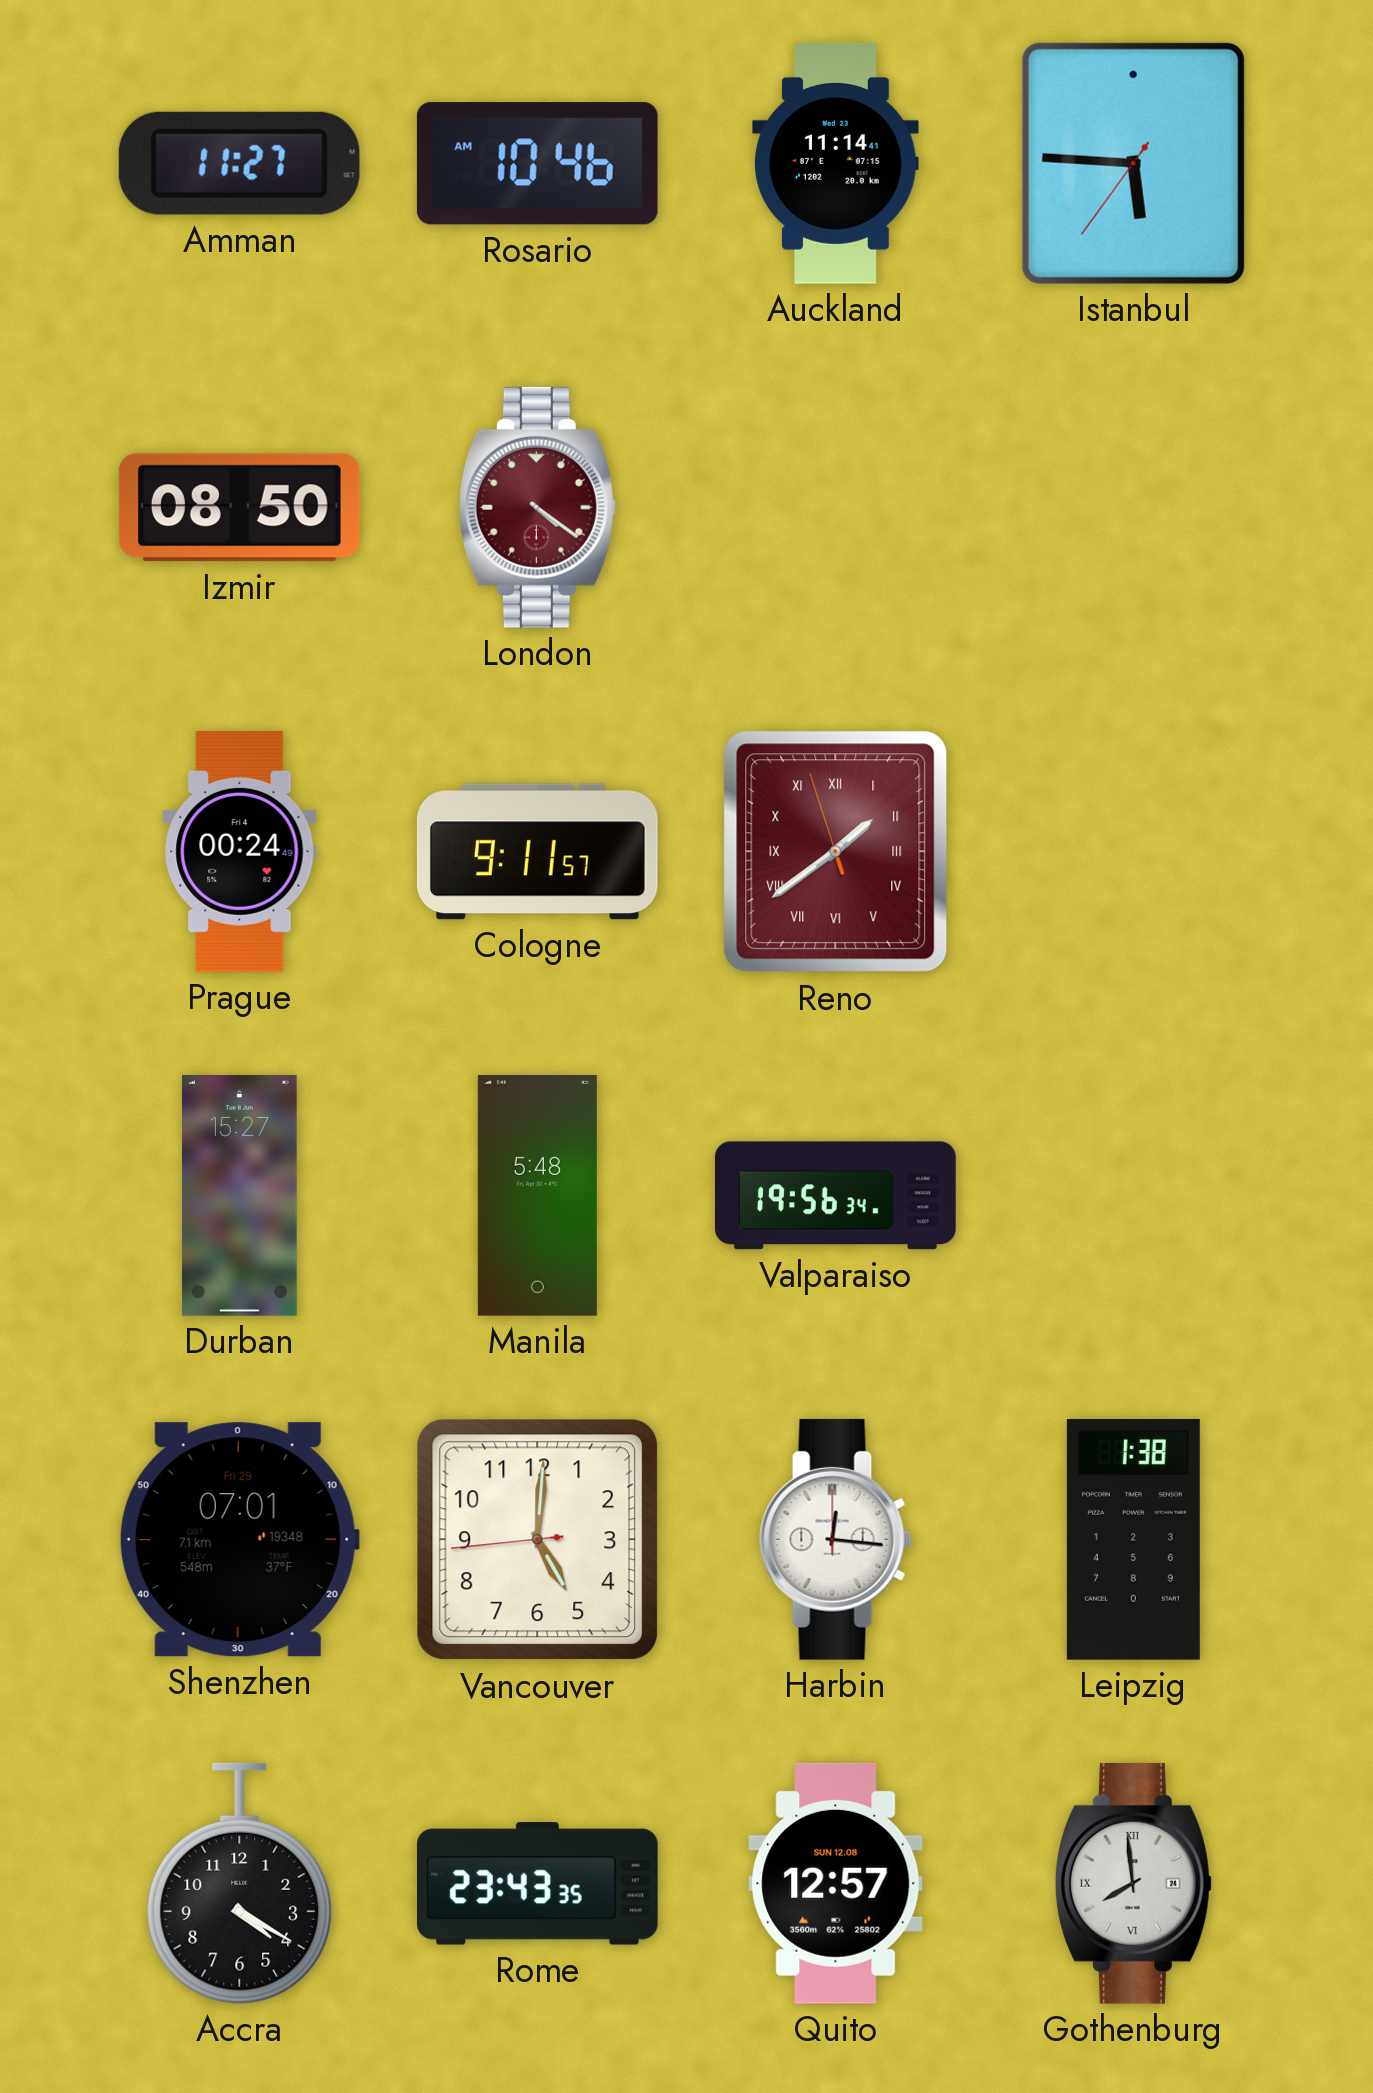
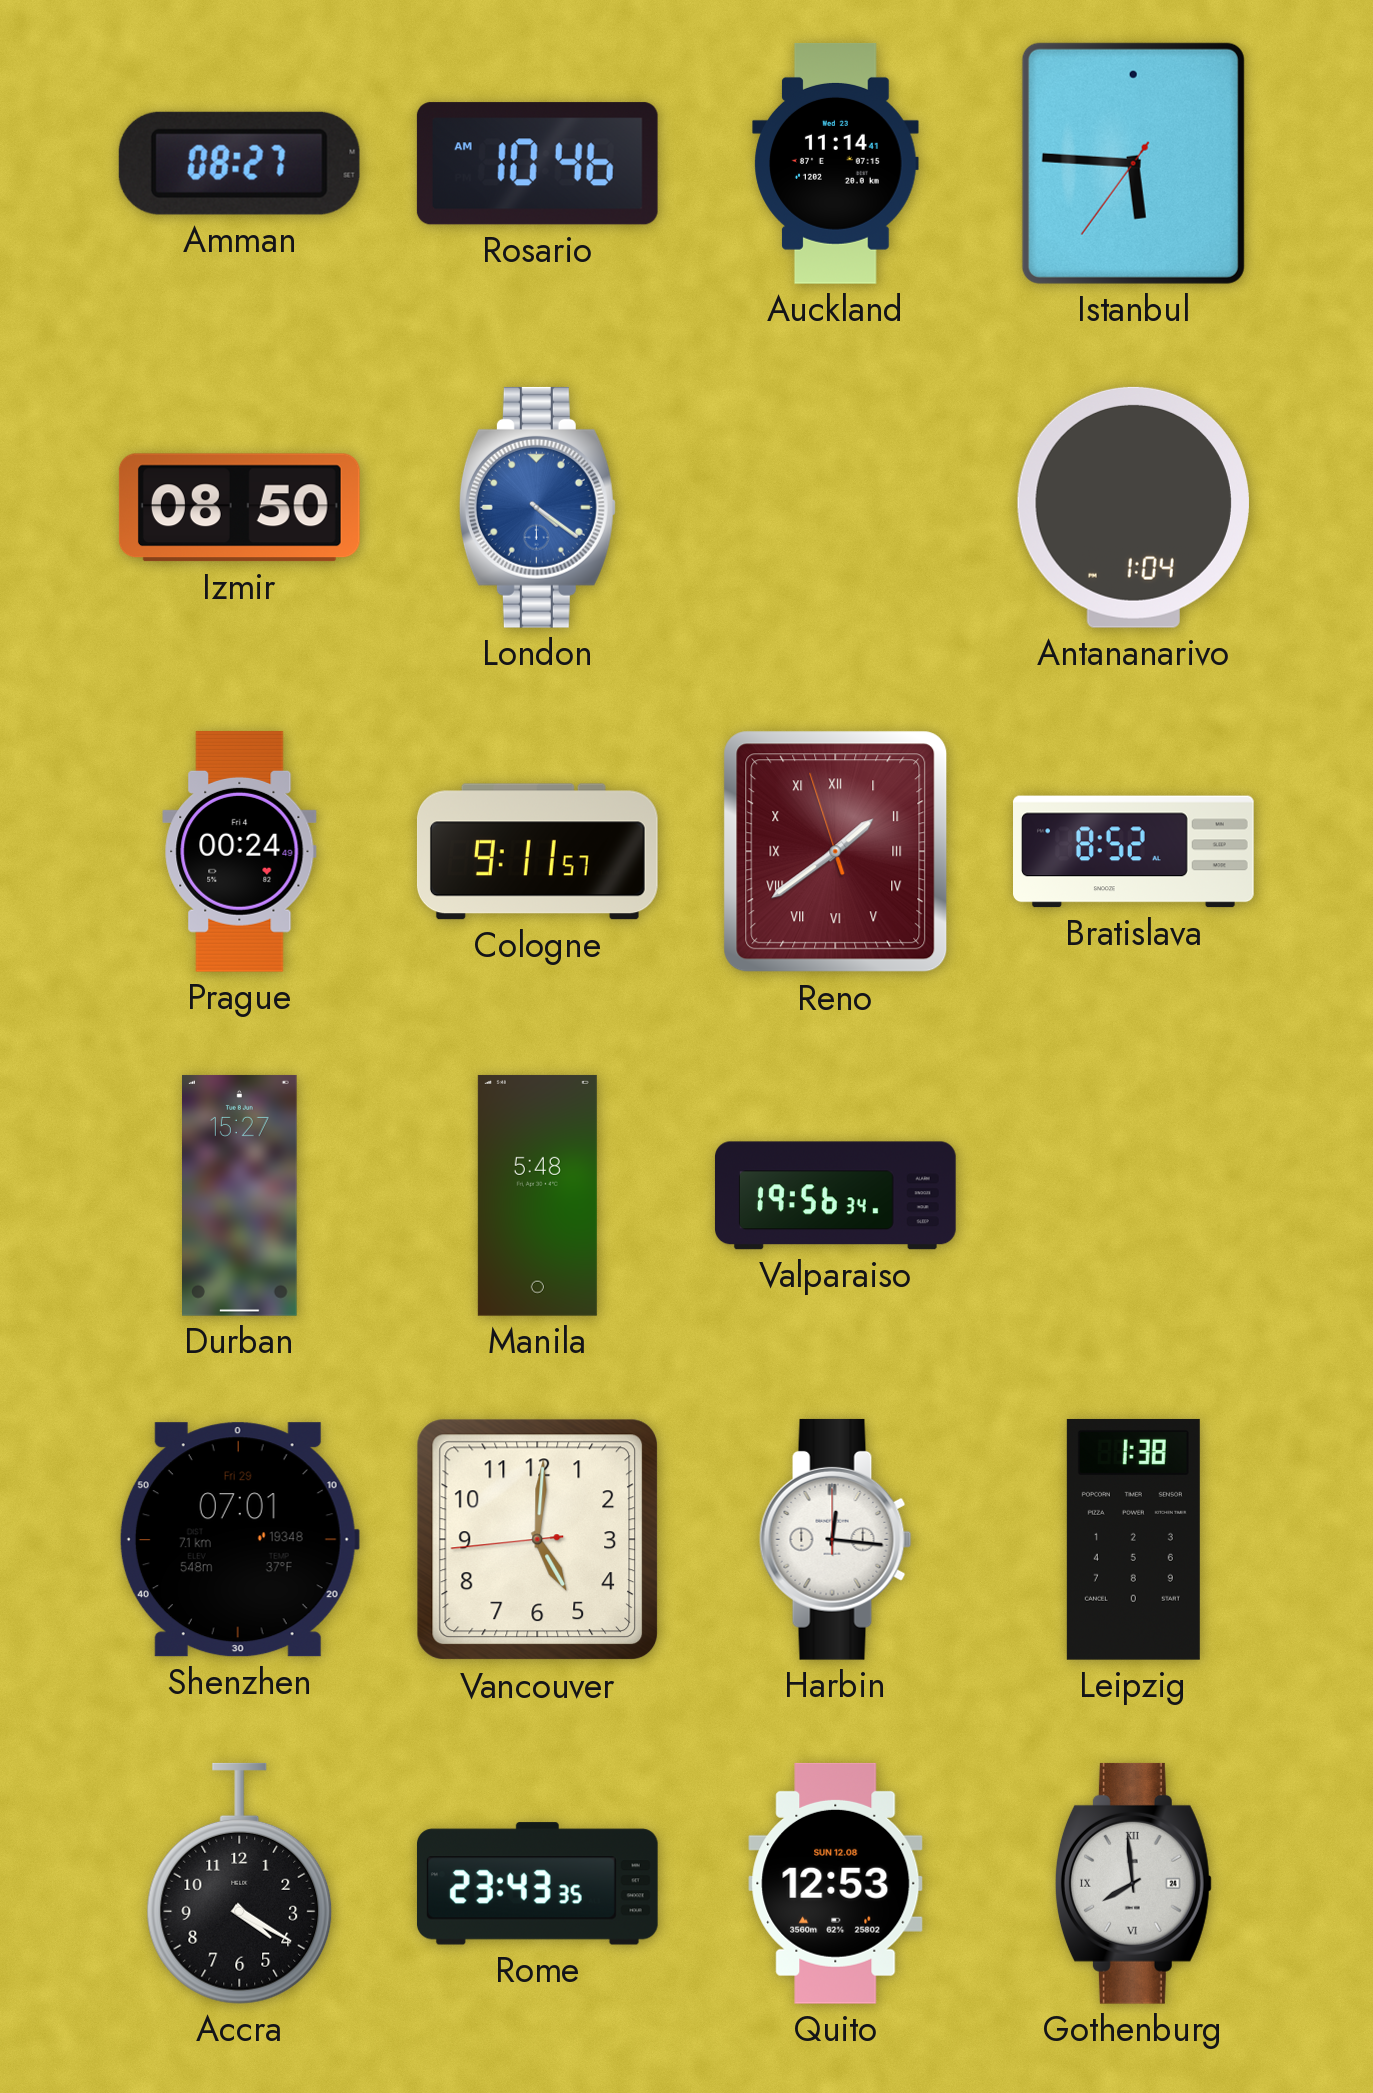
Amman: 11:27 -> 08:27
London dial: burgundy -> blue
Antananarivo: none -> 1:04
Bratislava: none -> 8:52
Quito: 12:57 -> 12:53
